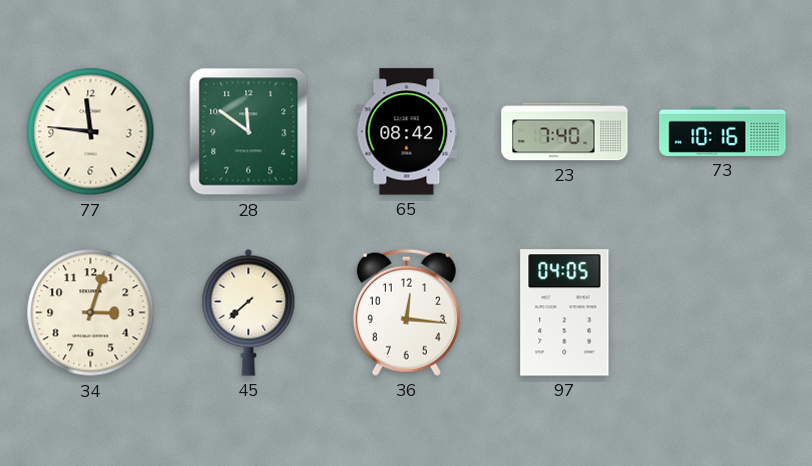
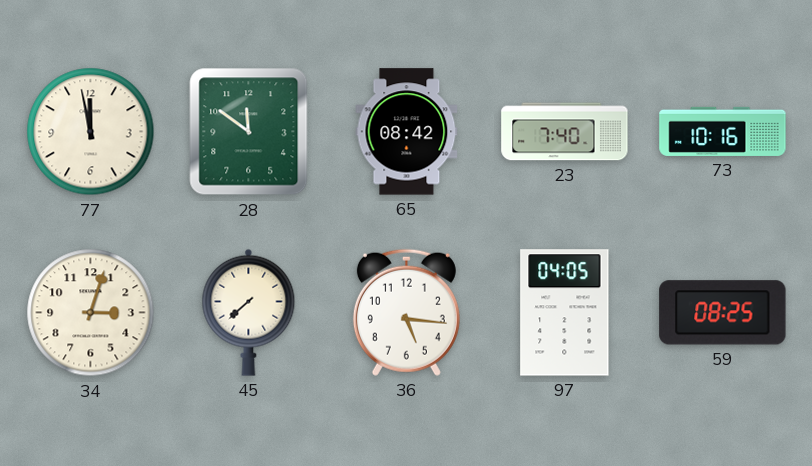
77: 11:46 -> 11:58
36: 12:16 -> 5:16
59: none -> 08:25
